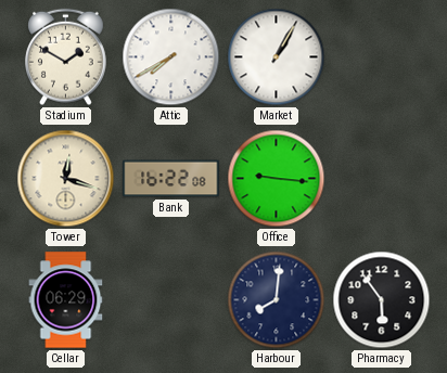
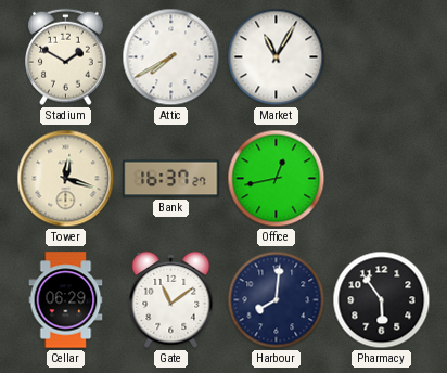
Market: 1:05 -> 11:05
Bank: 16:22 -> 16:37
Office: 9:16 -> 12:43
Gate: none -> 11:09
